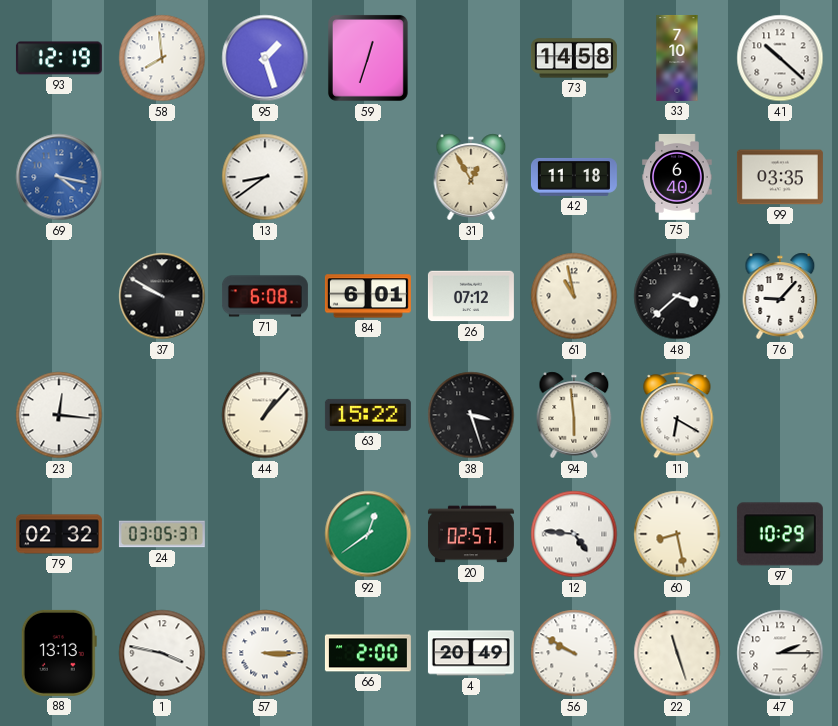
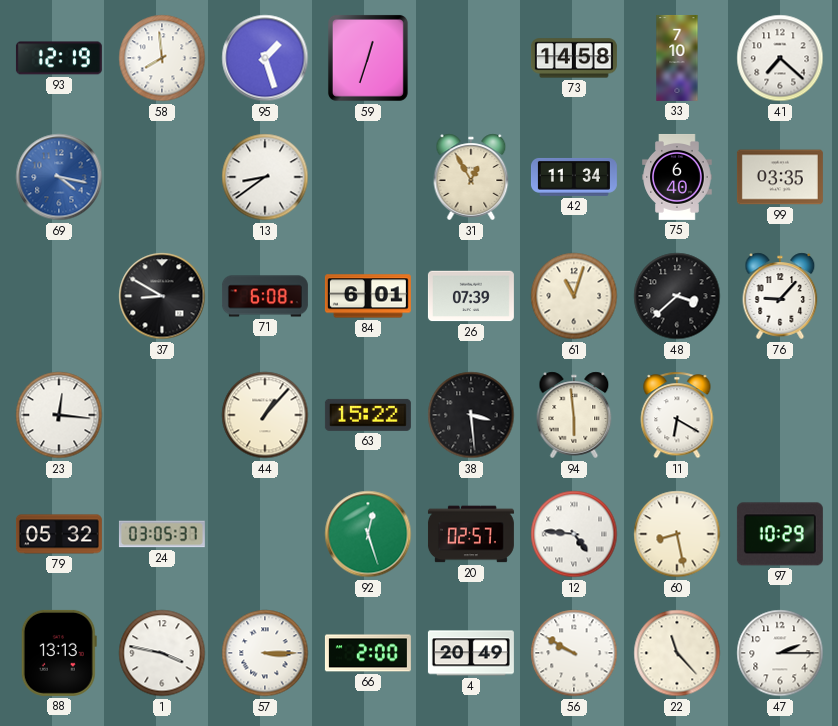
41: 10:22 -> 7:22
42: 11:18 -> 11:34
37: 9:50 -> 8:50
26: 07:12 -> 07:39
61: 10:58 -> 11:03
38: 3:27 -> 3:29
79: 02:32 -> 05:32
92: 12:39 -> 12:27
22: 11:27 -> 11:23
